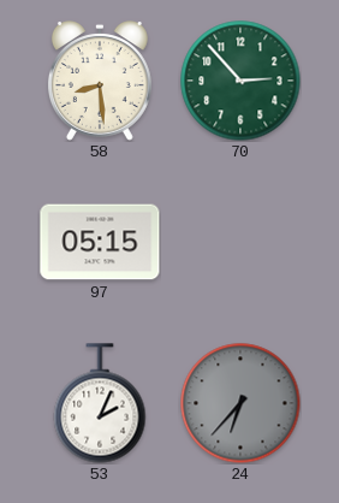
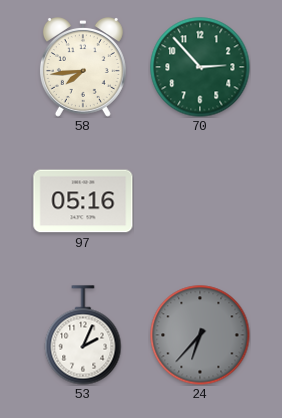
58: 8:29 -> 7:44
97: 05:15 -> 05:16
